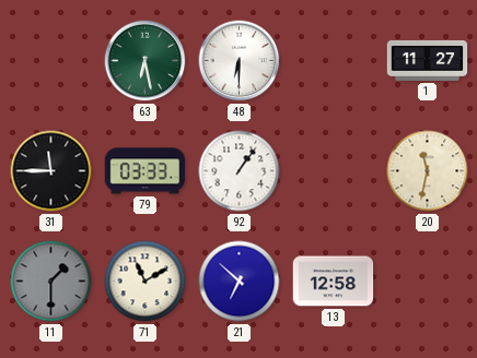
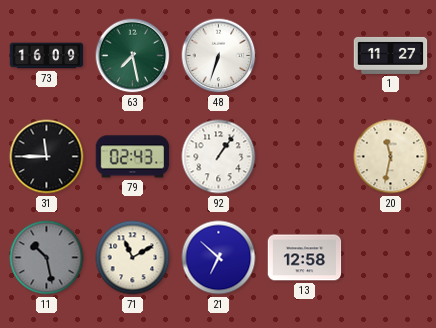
73: none -> 16:09
63: 6:28 -> 7:28
48: 6:30 -> 6:33
79: 03:33 -> 02:43
11: 1:30 -> 10:28
